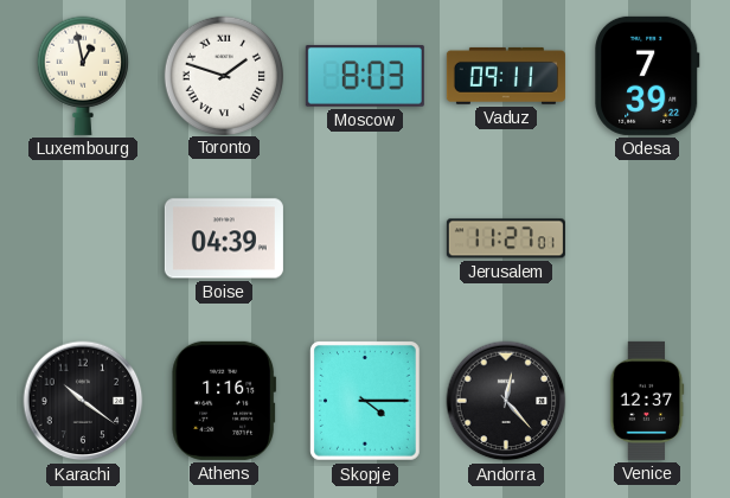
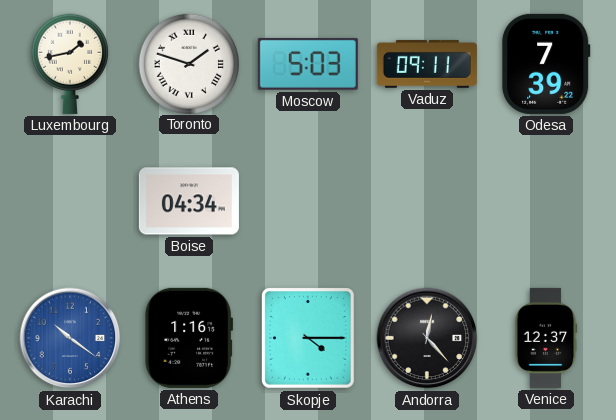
Luxembourg: 12:58 -> 1:43
Moscow: 8:03 -> 5:03
Boise: 04:39 -> 04:34
Jerusalem: 11:27 -> none
Karachi dial: black -> blue
